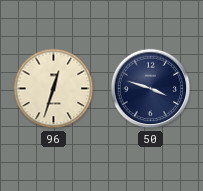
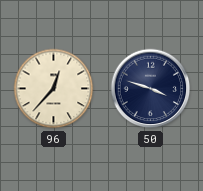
96: 12:33 -> 12:37
